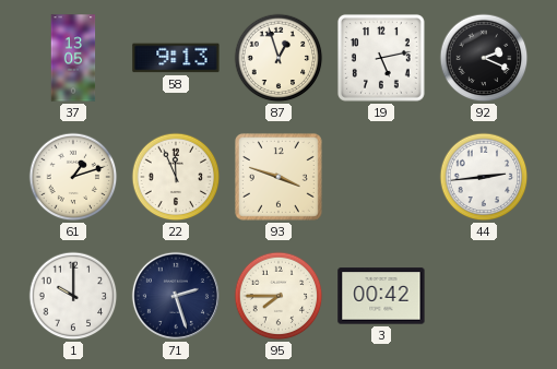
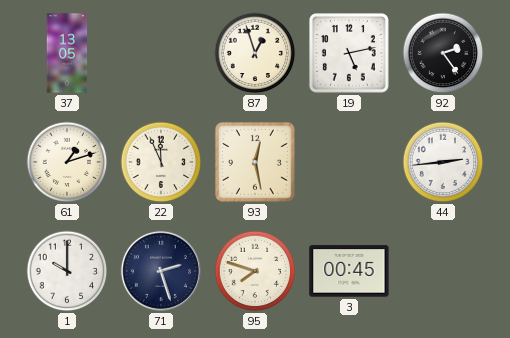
58: 9:13 -> none
92: 2:19 -> 2:24
93: 3:48 -> 12:28
95: 7:45 -> 7:48
3: 00:42 -> 00:45
